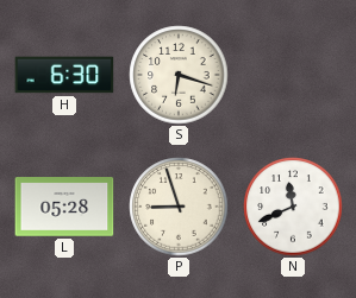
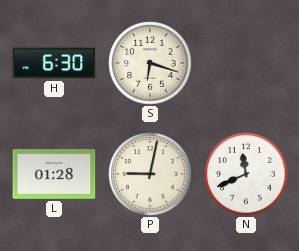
L: 05:28 -> 01:28
P: 8:57 -> 9:02
